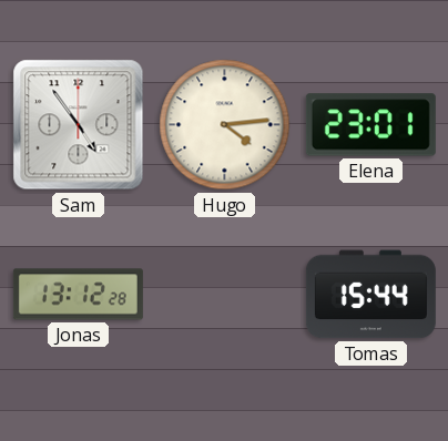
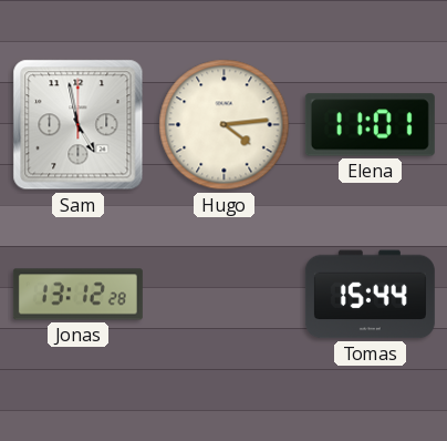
Sam: 4:54 -> 4:58
Elena: 23:01 -> 11:01
